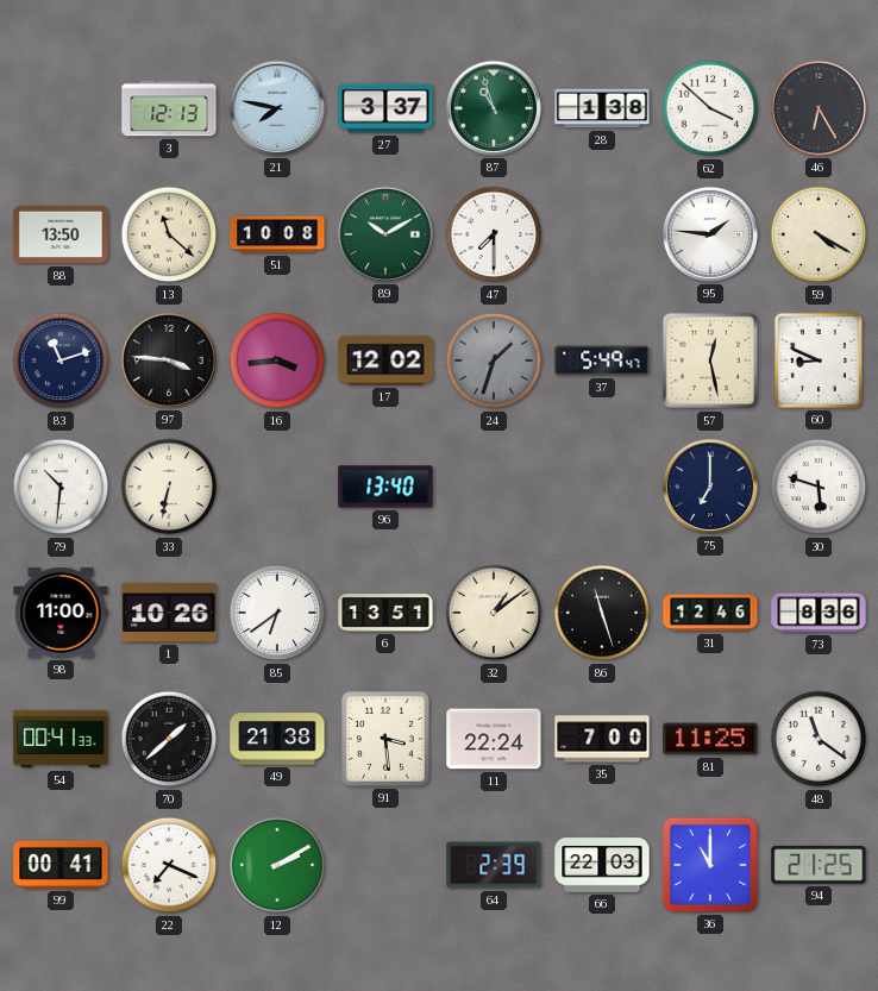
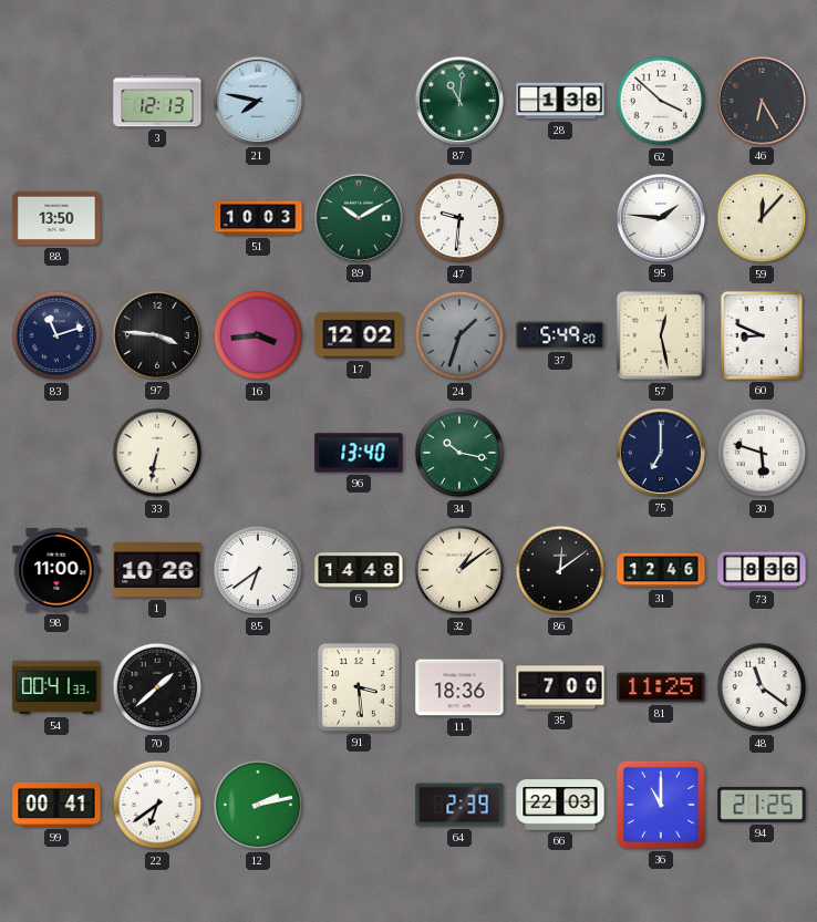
27: 3:37 -> none
87: 10:57 -> 11:01
13: 11:22 -> none
51: 10:08 -> 10:03
47: 7:30 -> 9:31
59: 4:20 -> 12:07
37: 5:49:47 -> 5:49:20
79: 10:31 -> none
34: none -> 10:17
6: 13:51 -> 14:48
86: 11:27 -> 12:09
49: 21:38 -> none
11: 22:24 -> 18:36
22: 7:19 -> 6:39
12: 2:10 -> 2:13
